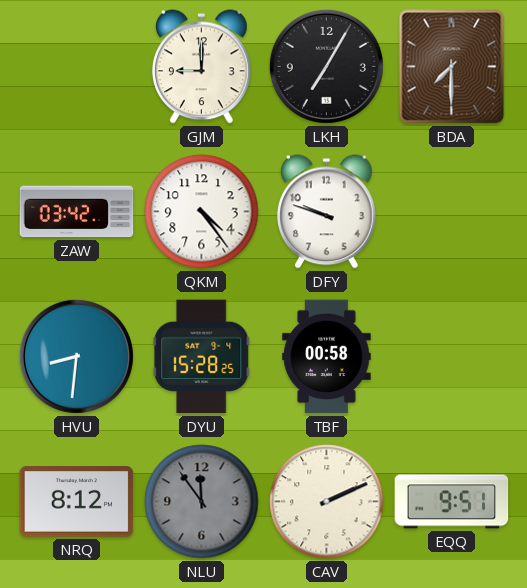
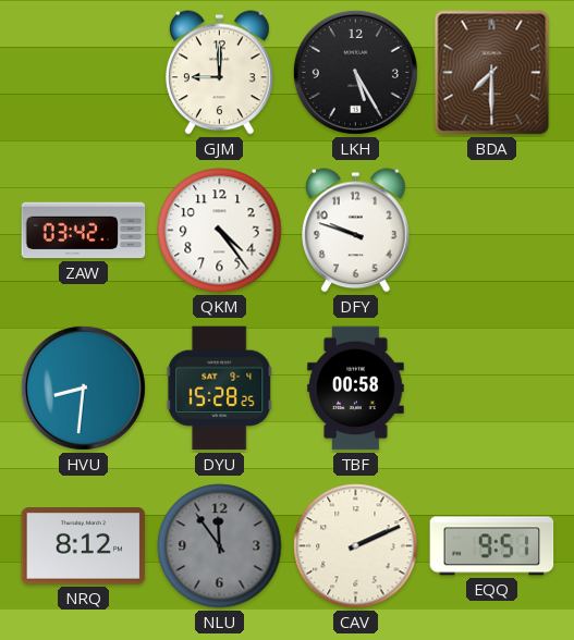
LKH: 7:05 -> 5:25
